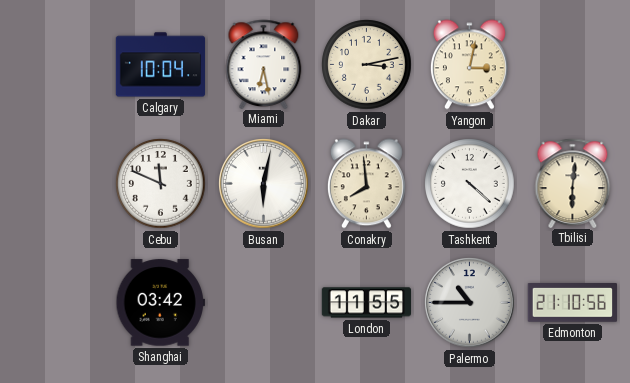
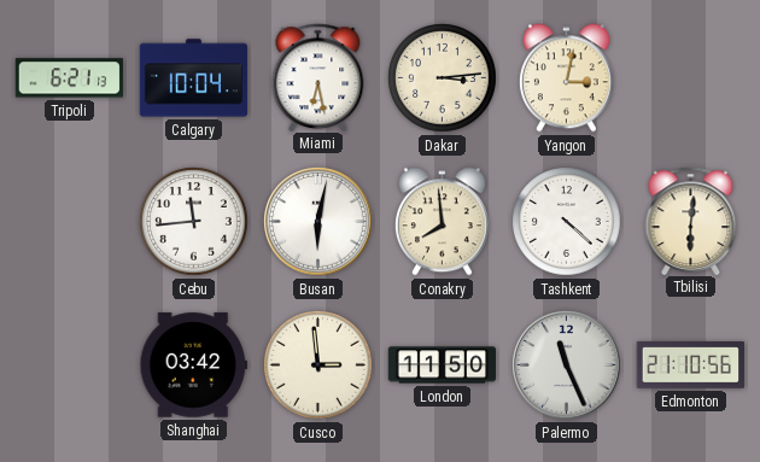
Tripoli: none -> 6:21
Dakar: 3:13 -> 3:14
Cebu: 11:49 -> 11:44
Cusco: none -> 2:59
London: 11:55 -> 11:50
Palermo: 10:45 -> 11:26
